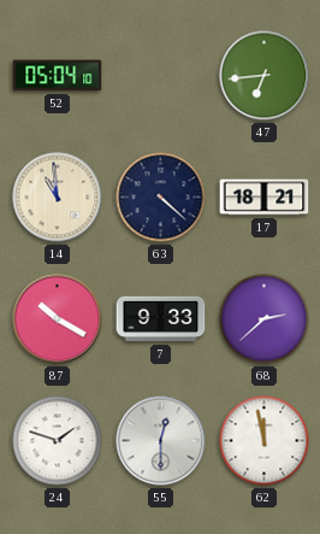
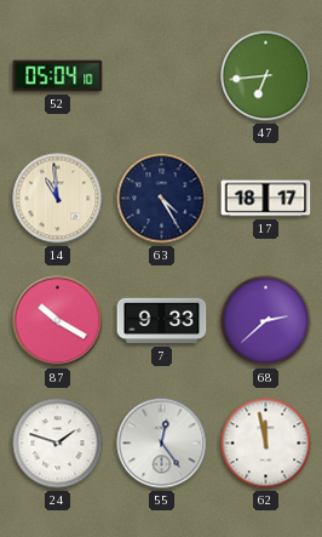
63: 4:22 -> 4:25
17: 18:21 -> 18:17
55: 12:30 -> 12:24
